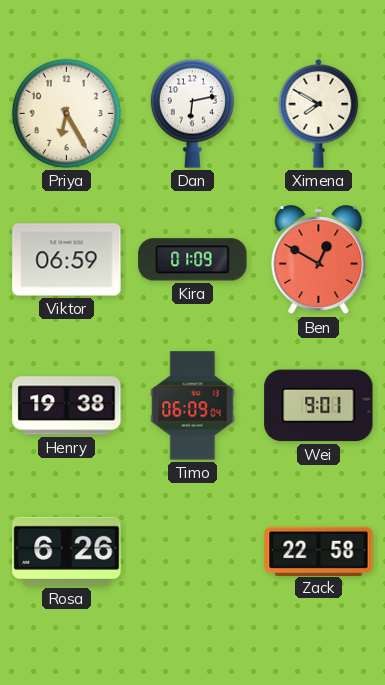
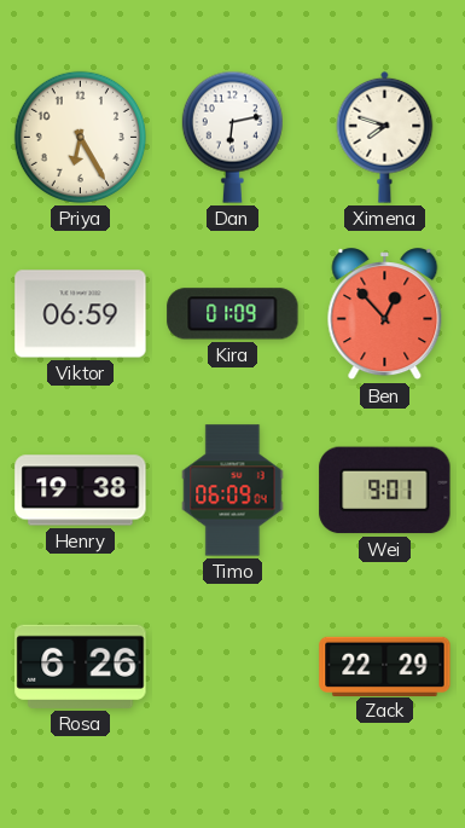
Ximena: 7:50 -> 7:48
Ben: 12:50 -> 12:53
Zack: 22:58 -> 22:29
